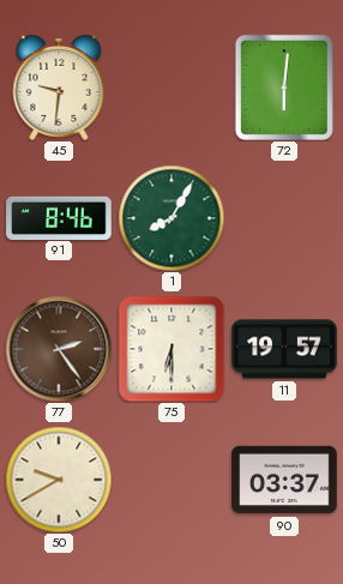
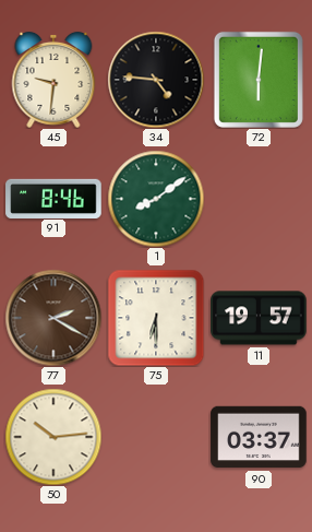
34: none -> 4:46
1: 8:05 -> 8:09
77: 2:24 -> 2:20
50: 9:40 -> 10:14
